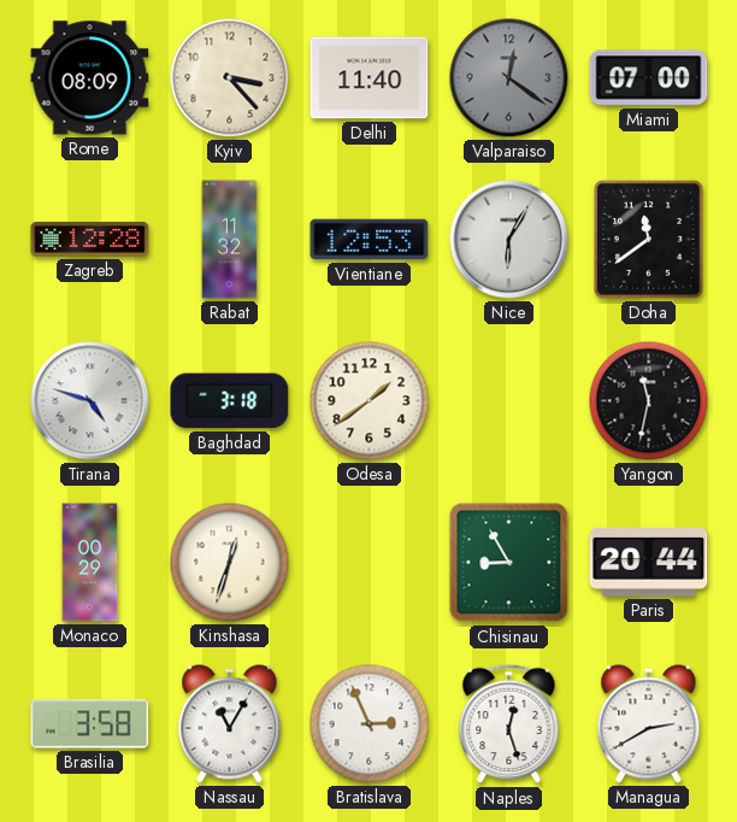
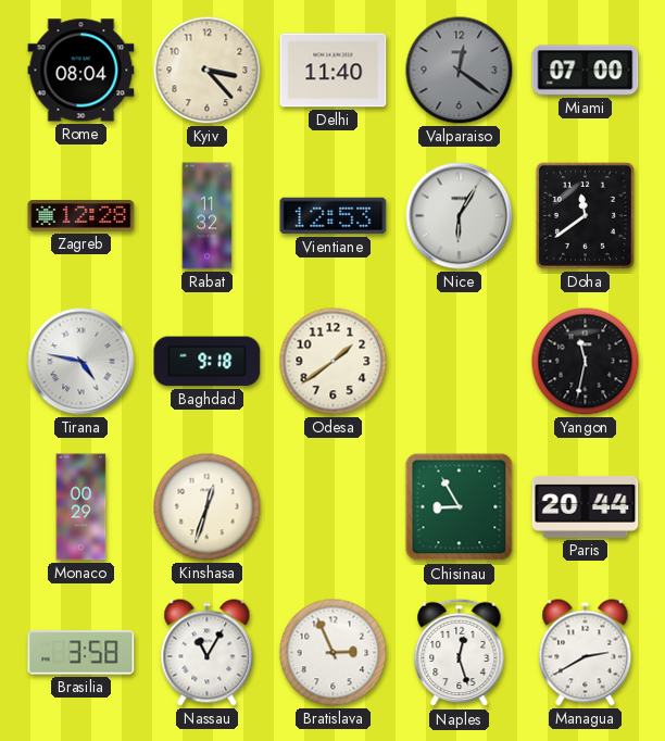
Rome: 08:09 -> 08:04
Tirana: 4:48 -> 4:47
Baghdad: 3:18 -> 9:18
